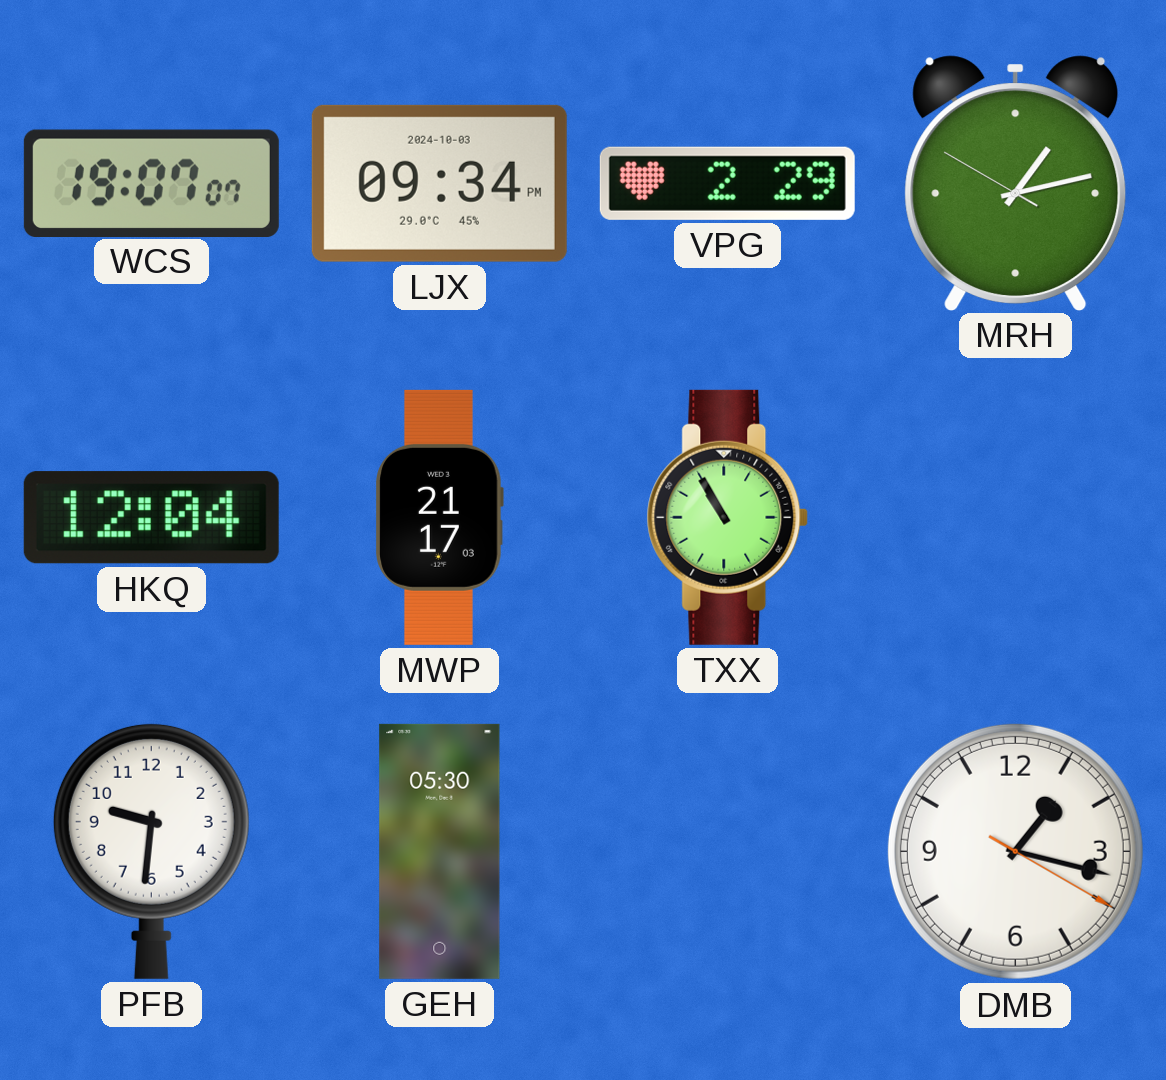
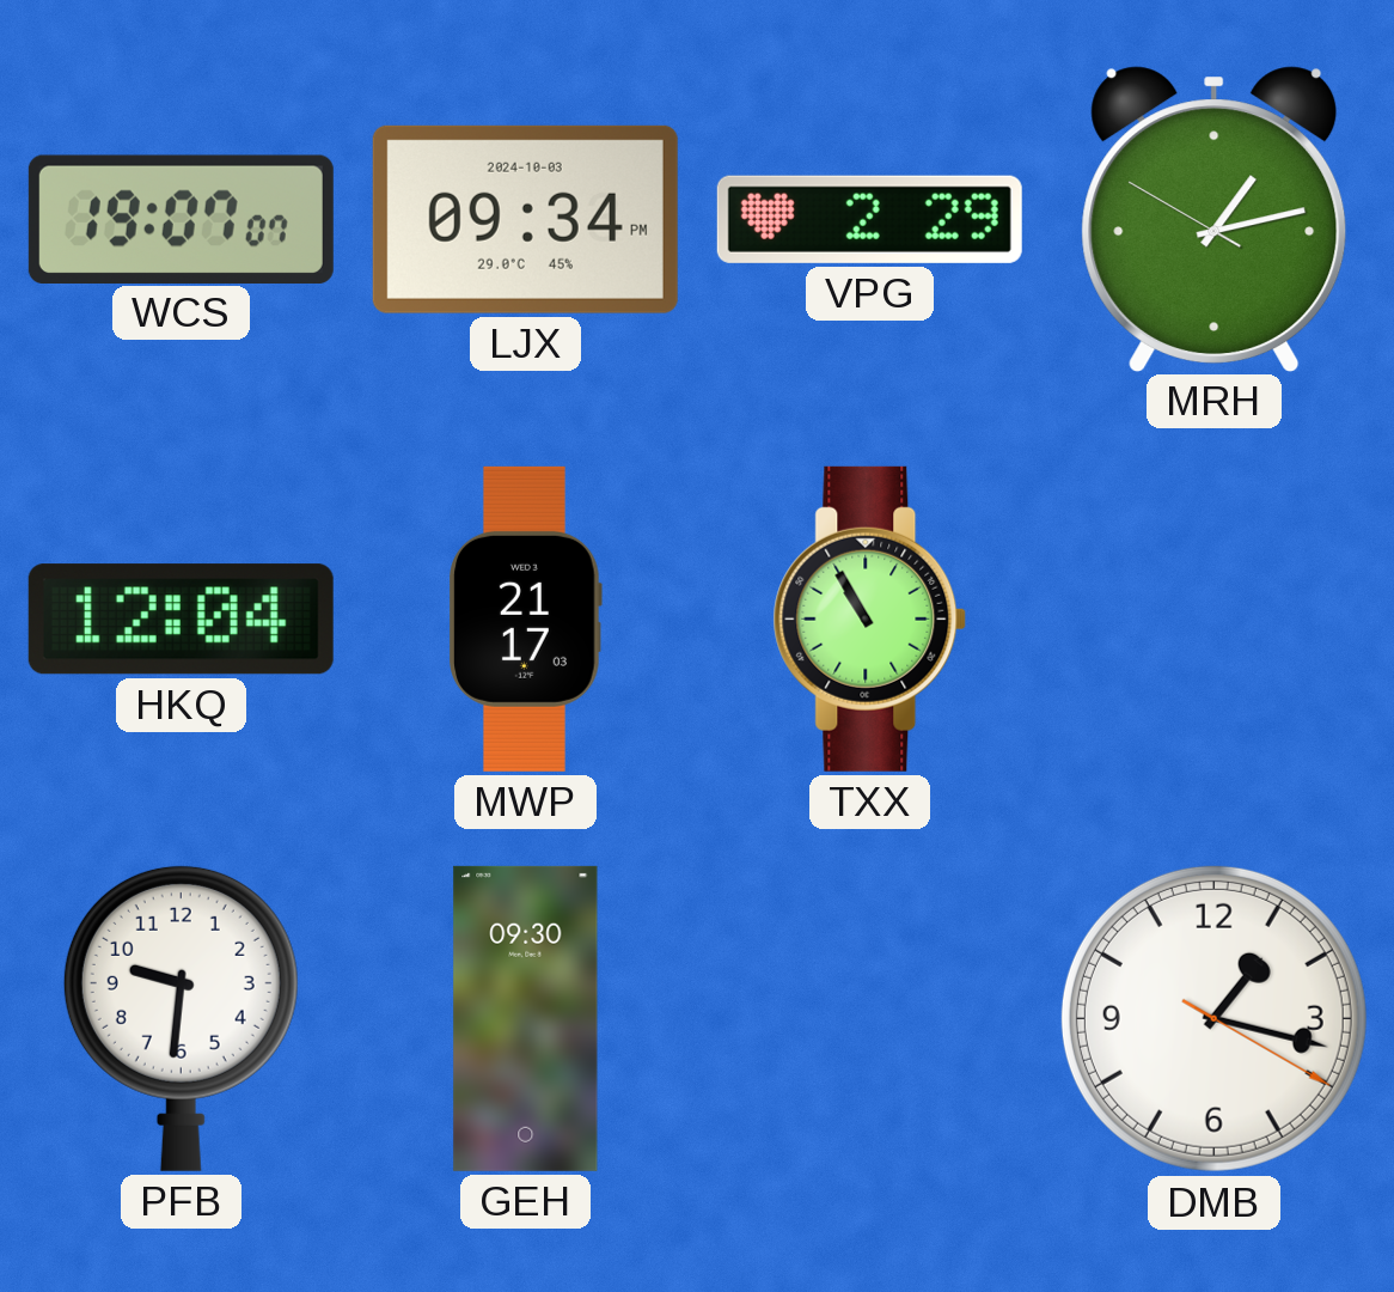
GEH: 05:30 -> 09:30
